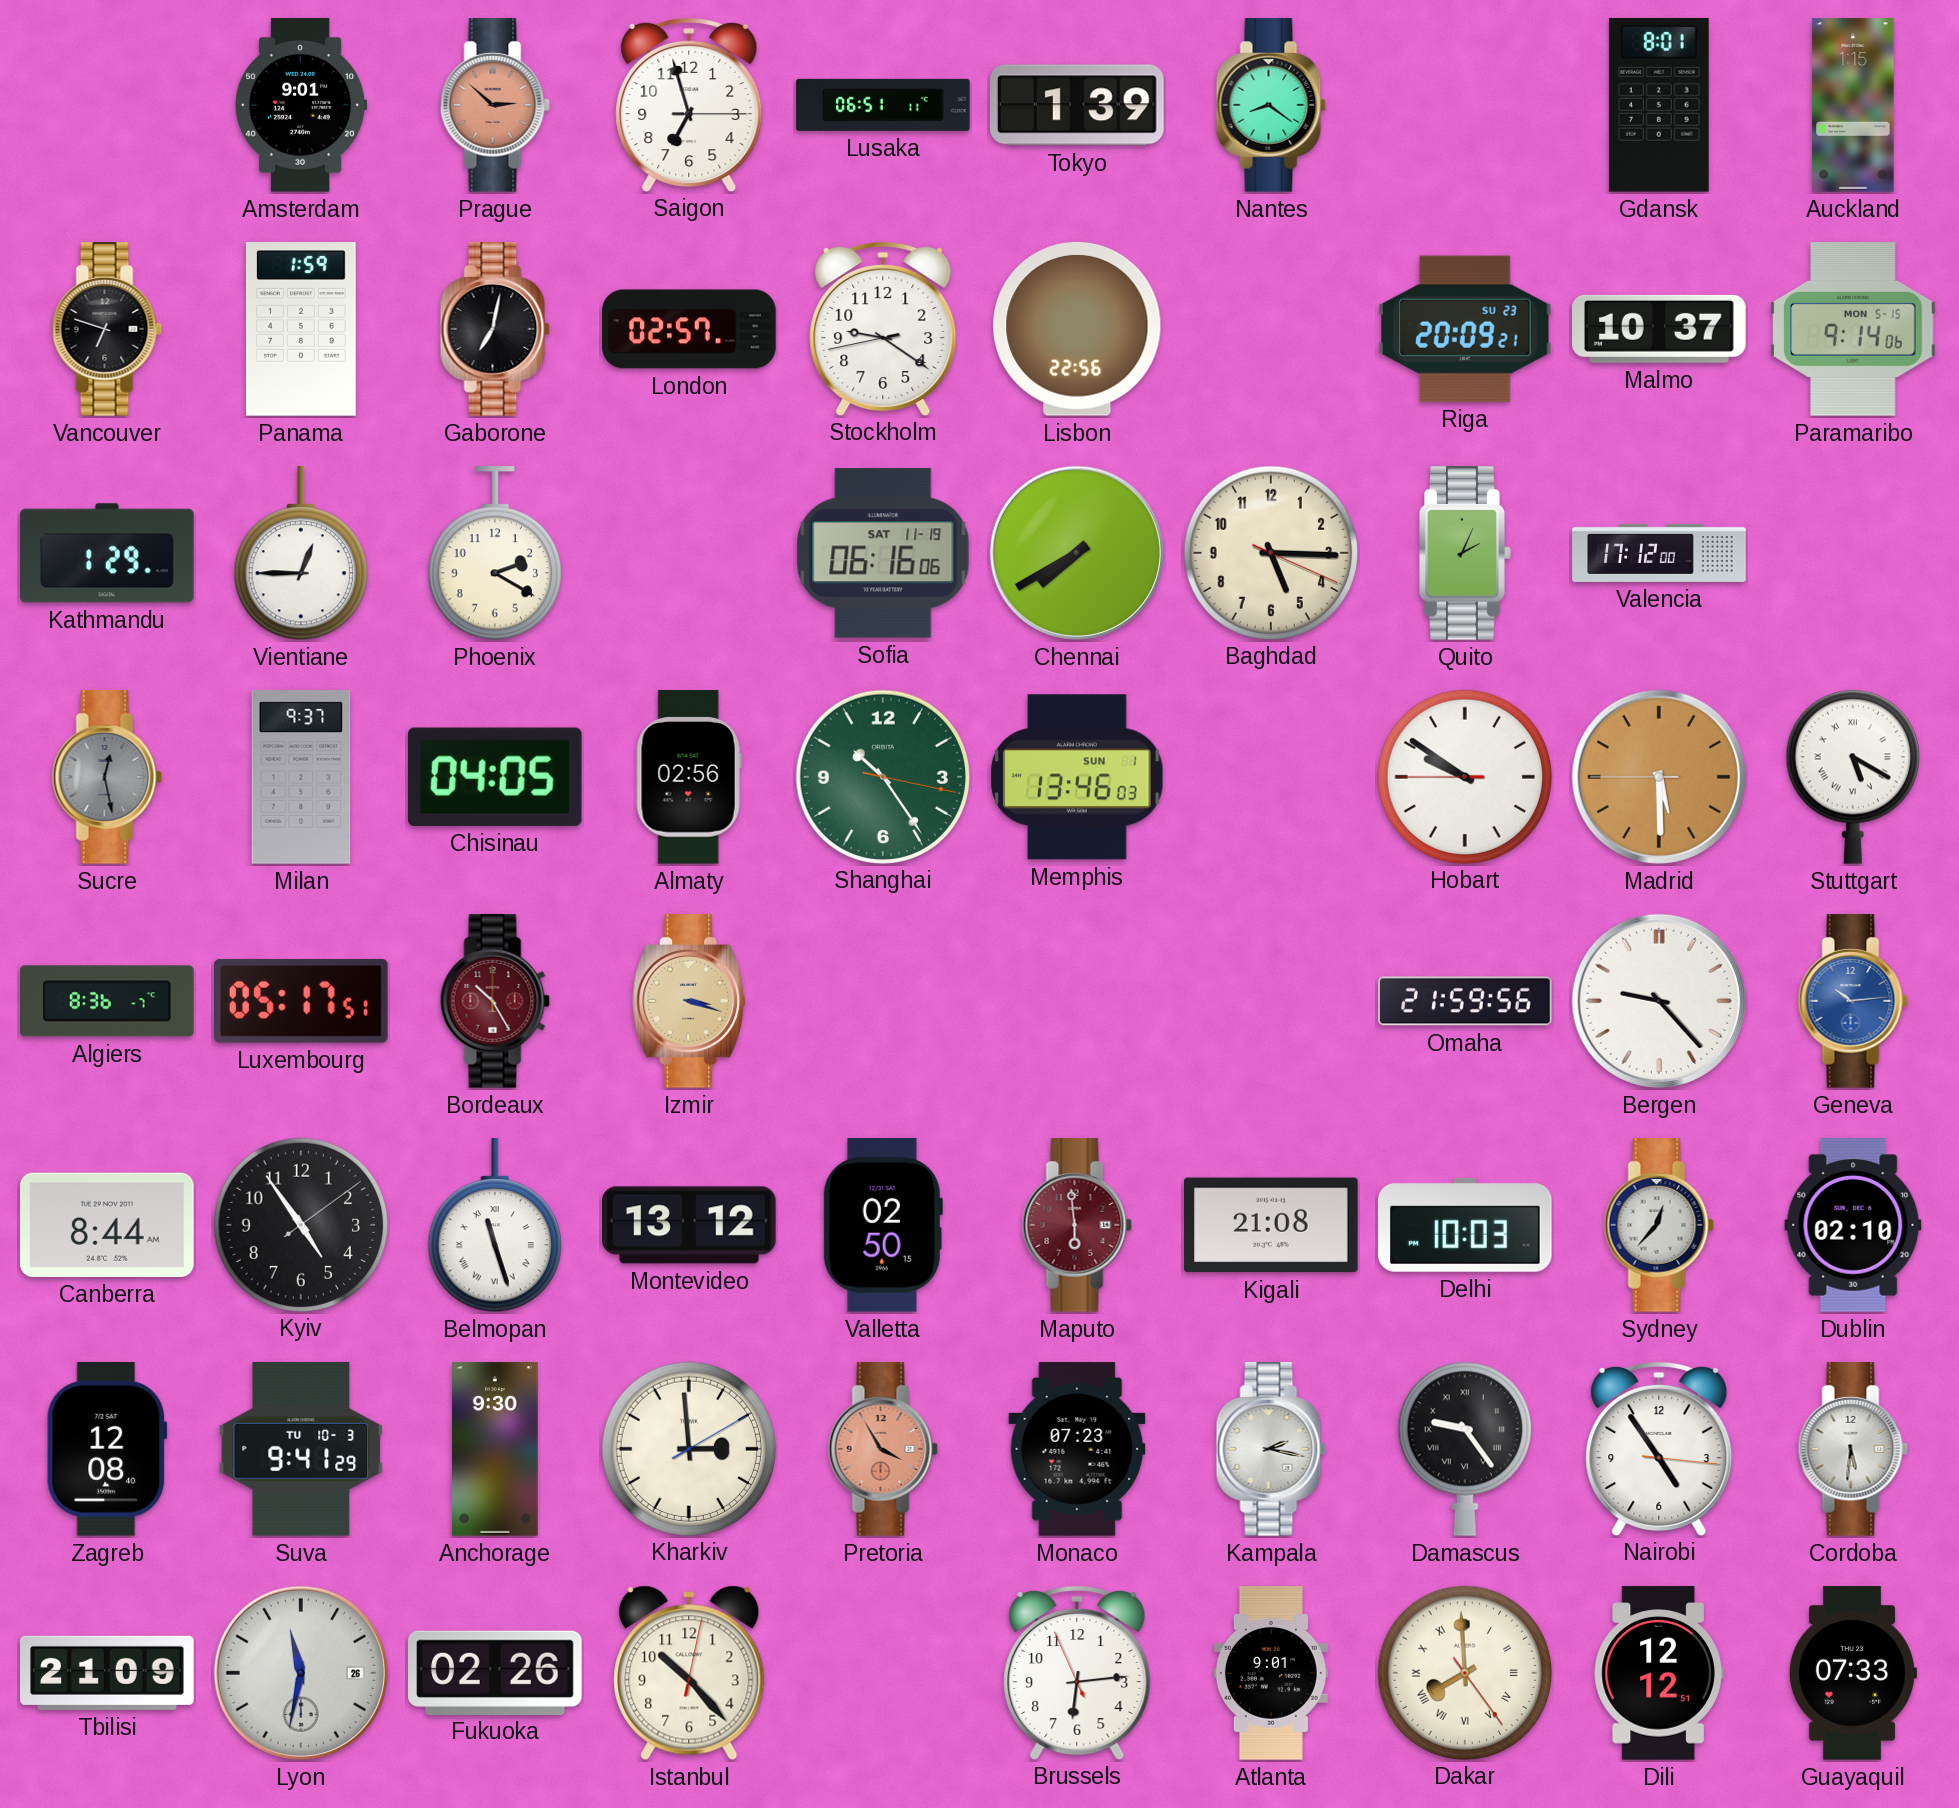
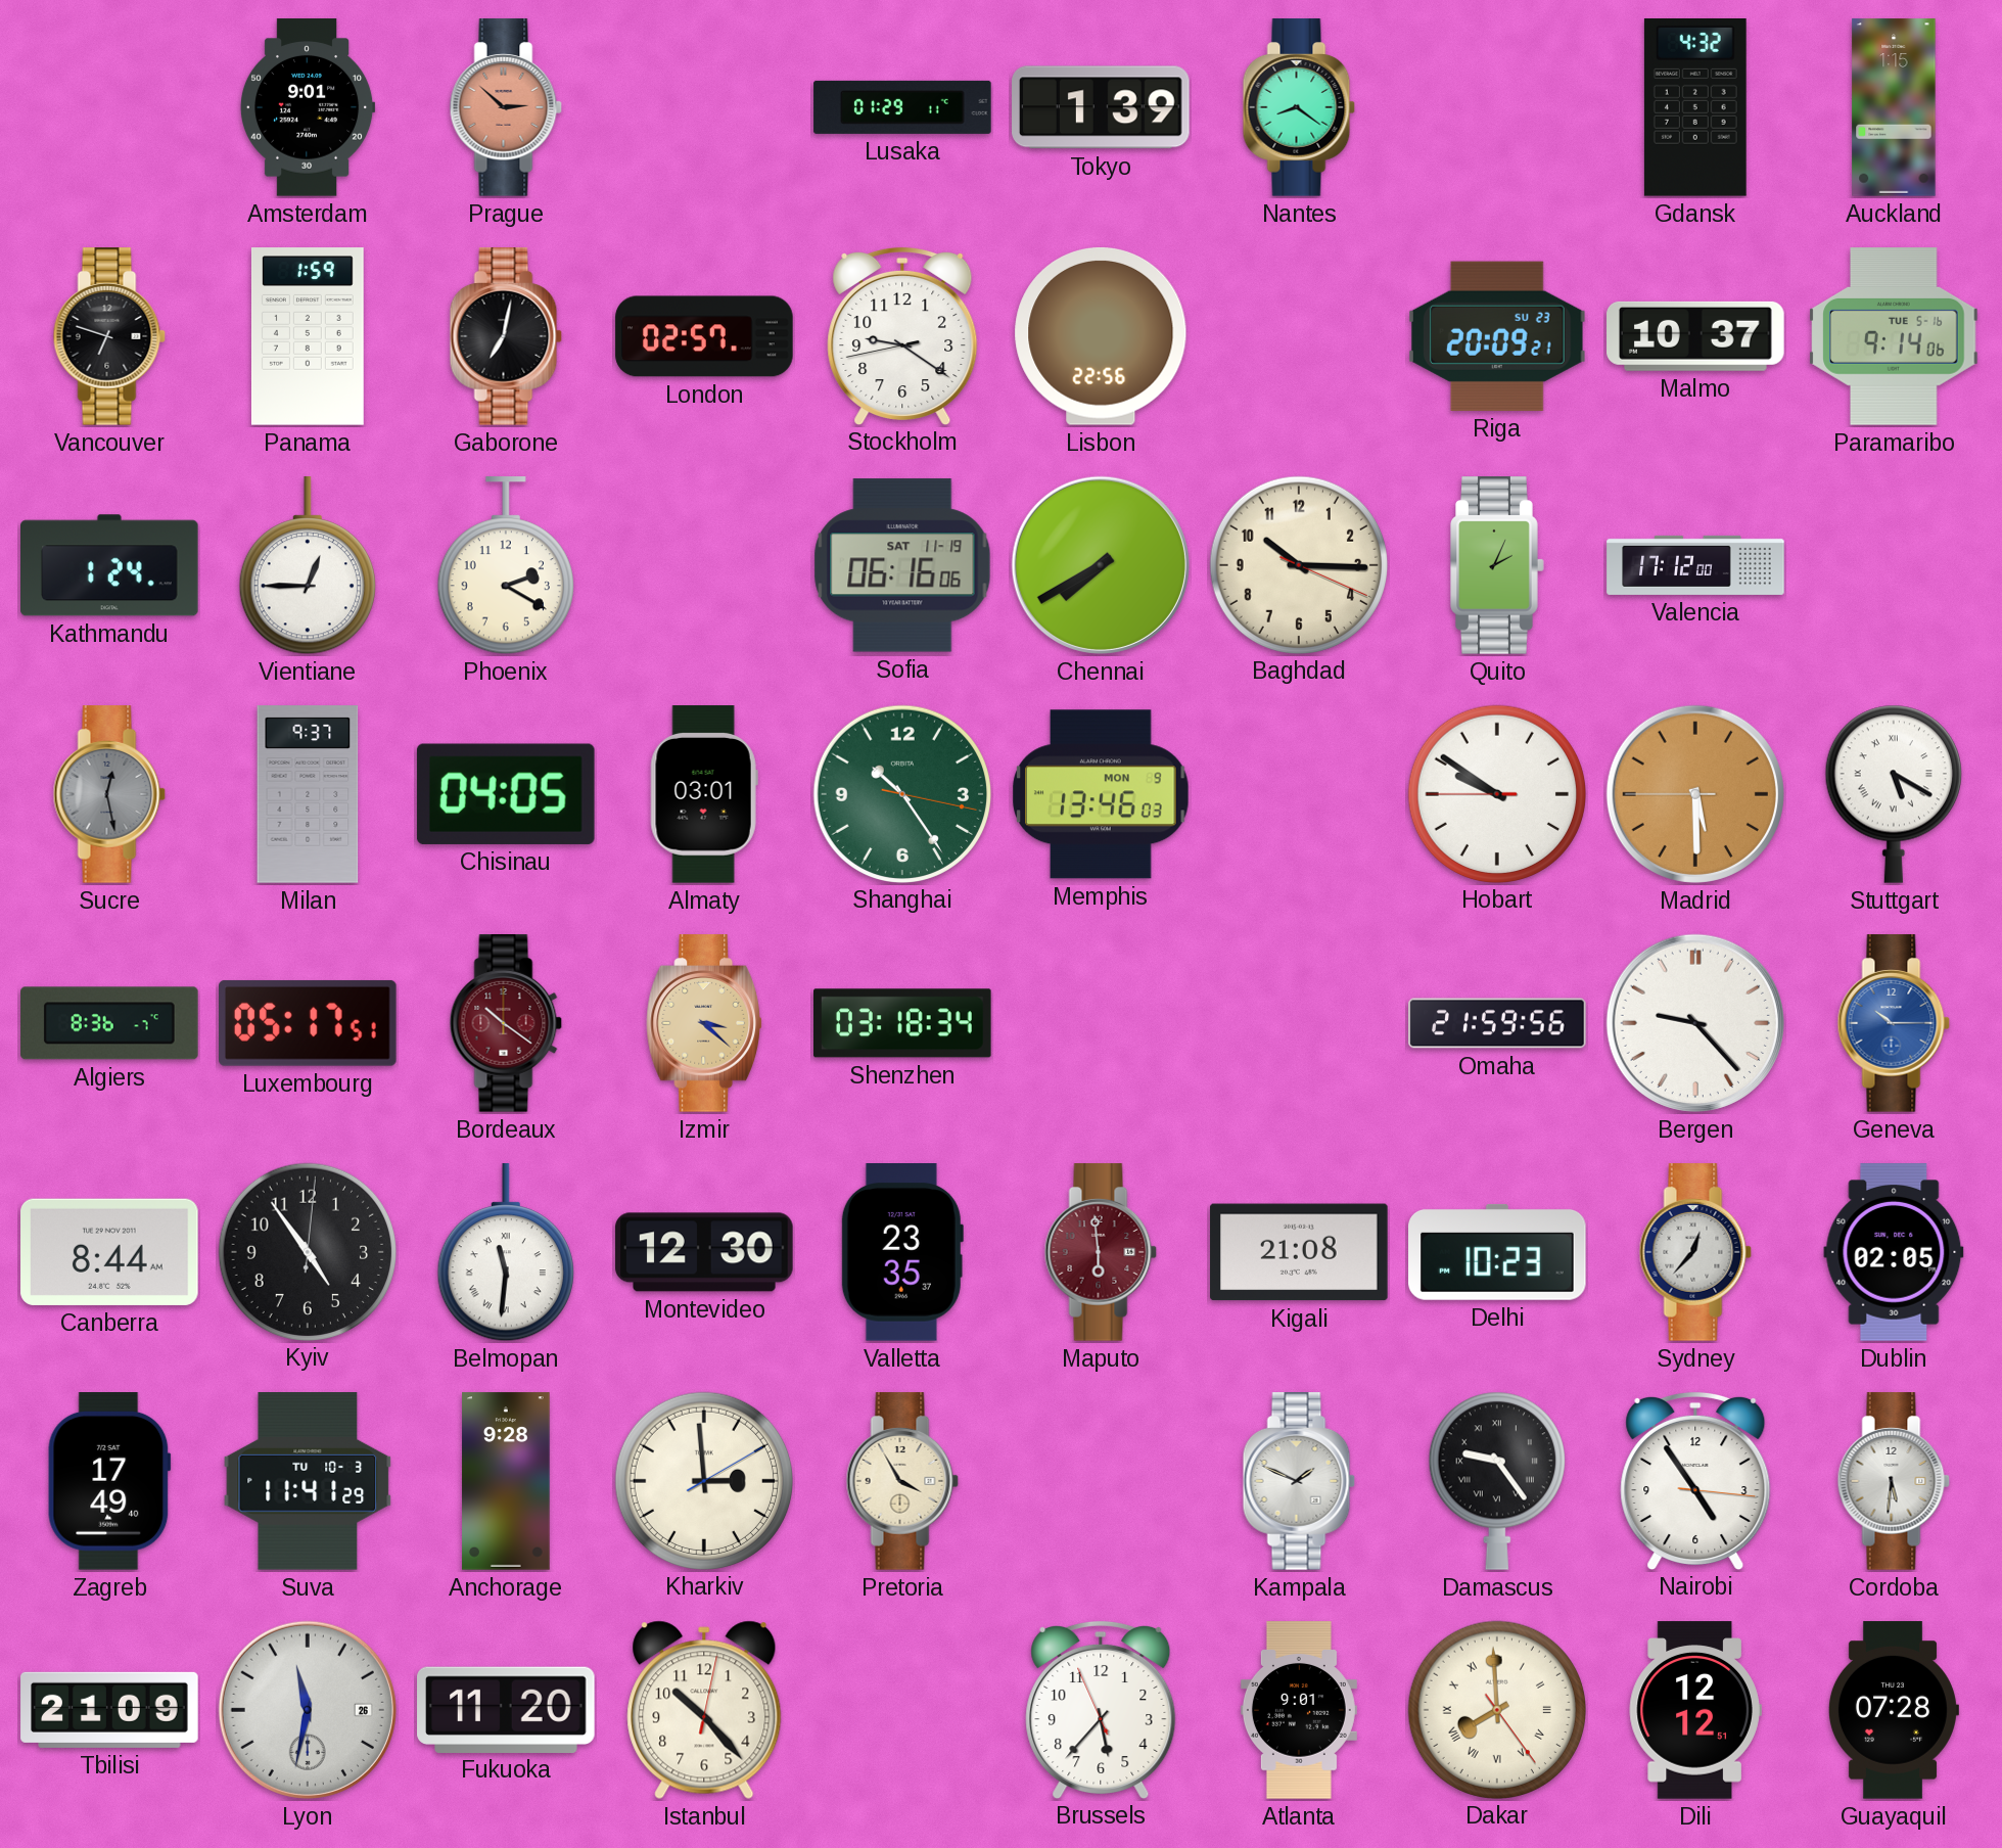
Saigon: 6:57 -> none
Lusaka: 06:51 -> 01:29
Gdansk: 8:01 -> 4:32
Paramaribo date: MON 5-15 -> TUE 5-16
Kathmandu: 1:29 -> 1:24
Baghdad: 5:15 -> 10:15
Almaty: 02:56 -> 03:01
Memphis date: SUN 1 -> MON 9
Bordeaux: 10:25 -> 10:21
Izmir: 3:18 -> 3:22
Shenzhen: none -> 03:18
Geneva: 10:14 -> 10:15
Kyiv: 4:54:09 -> 4:54:01
Belmopan: 11:27 -> 11:31
Montevideo: 13:12 -> 12:30
Valletta: 02:50 -> 23:35
Delhi: 10:03 -> 10:23
Dublin: 02:10 -> 02:05
Zagreb: 12:08 -> 17:49
Suva: 9:41 -> 11:41
Anchorage: 9:30 -> 9:28
Pretoria dial: salmon -> cream
Monaco: 07:23 -> none
Kampala: 2:17 -> 1:49
Fukuoka: 02:26 -> 11:20
Brussels: 6:13 -> 5:36
Guayaquil: 07:33 -> 07:28
